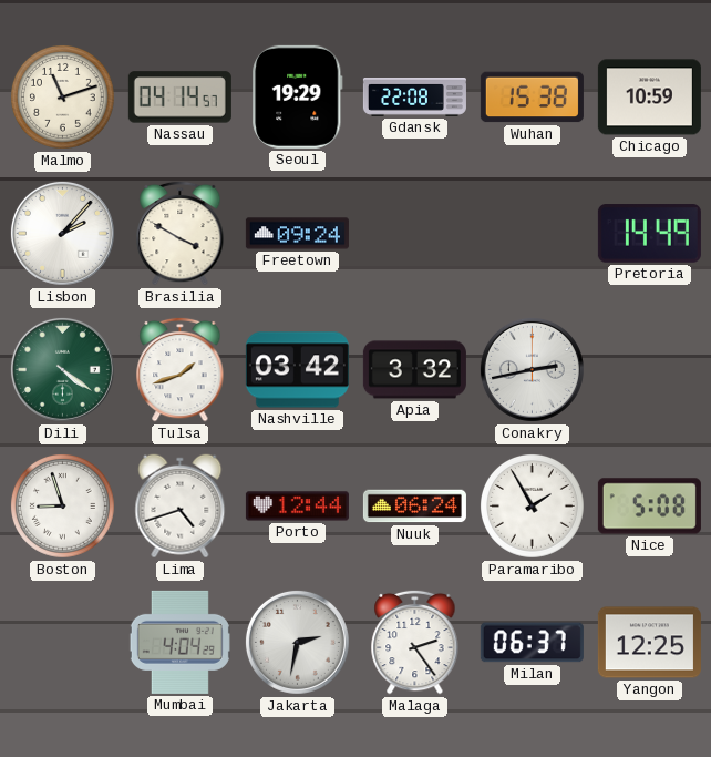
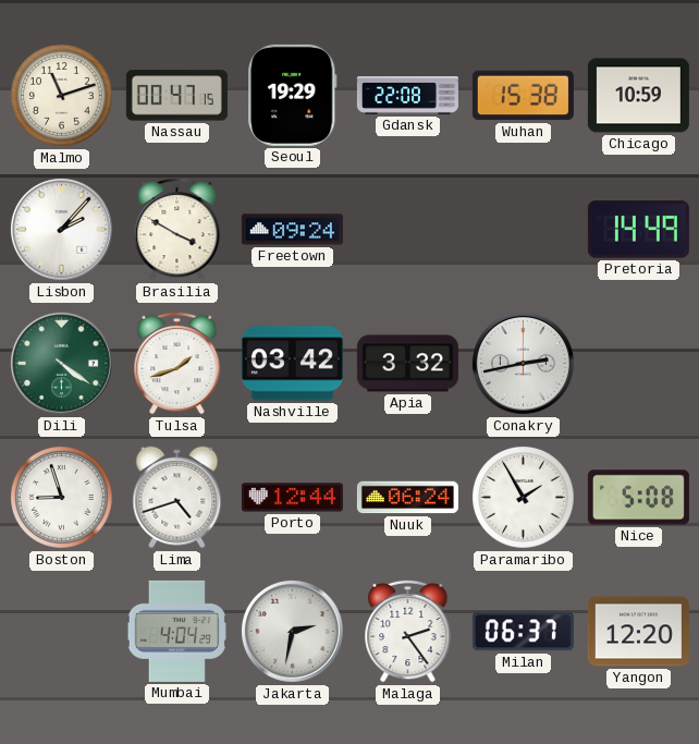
Nassau: 04:14 -> 00:47
Yangon: 12:25 -> 12:20
